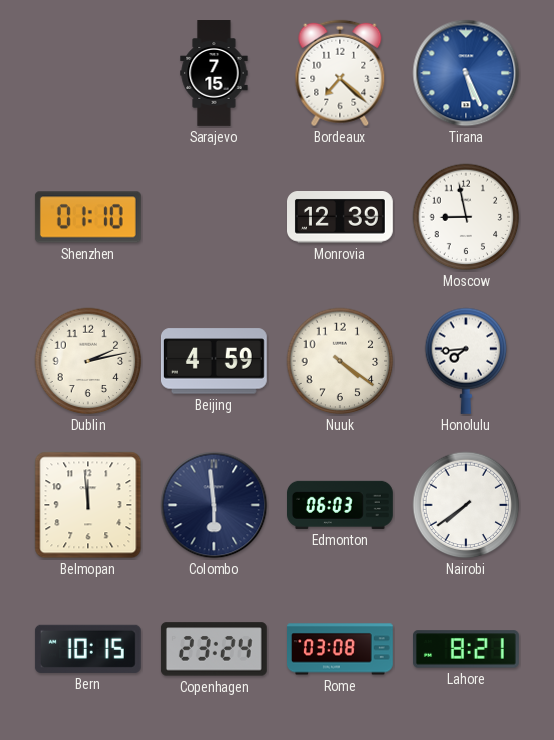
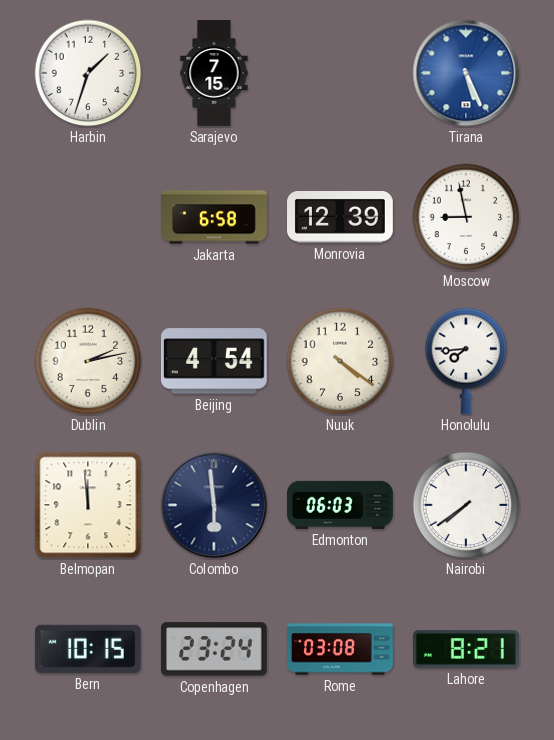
Harbin: none -> 1:33
Bordeaux: 7:22 -> none
Shenzhen: 01:10 -> none
Jakarta: none -> 6:58
Beijing: 4:59 -> 4:54
